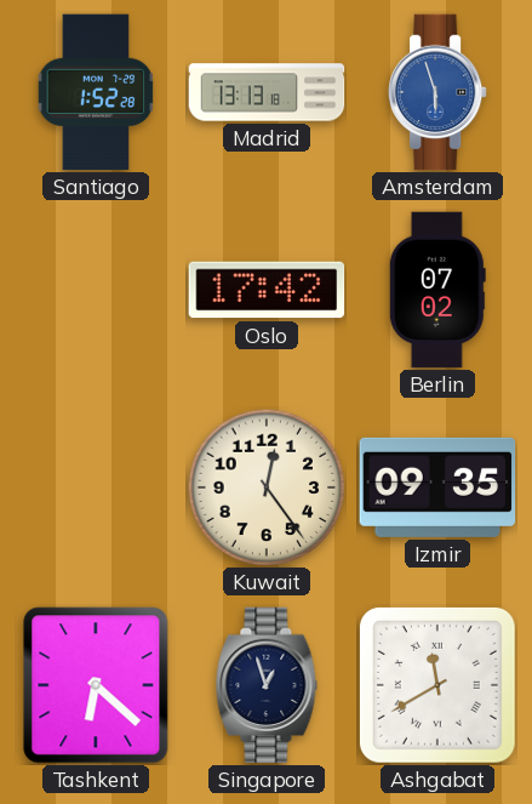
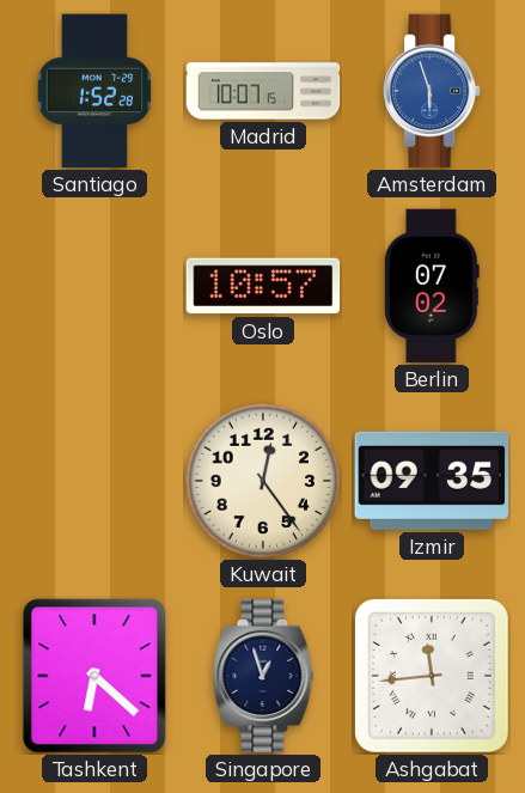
Madrid: 13:13 -> 10:07
Oslo: 17:42 -> 10:57
Ashgabat: 11:40 -> 11:44
